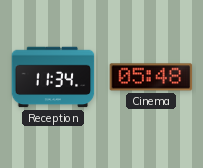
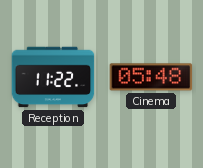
Reception: 11:34 -> 11:22
